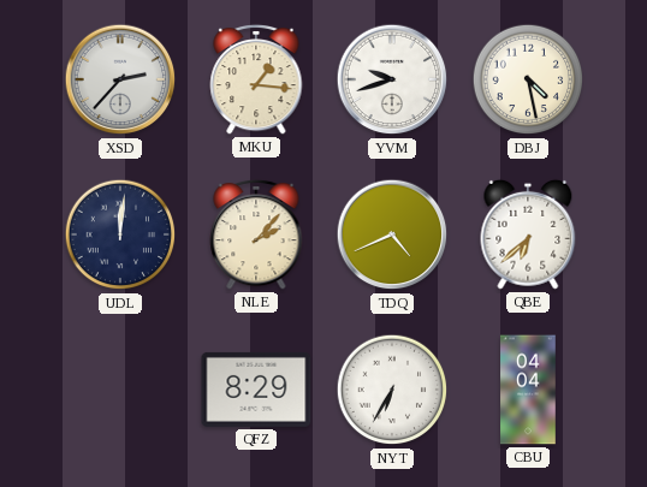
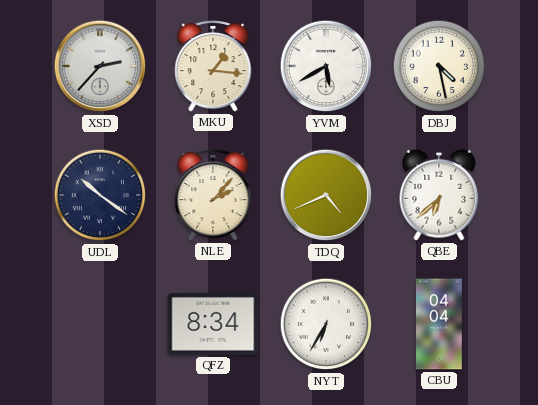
YVM: 9:42 -> 5:40
UDL: 12:01 -> 10:21
QFZ: 8:29 -> 8:34
